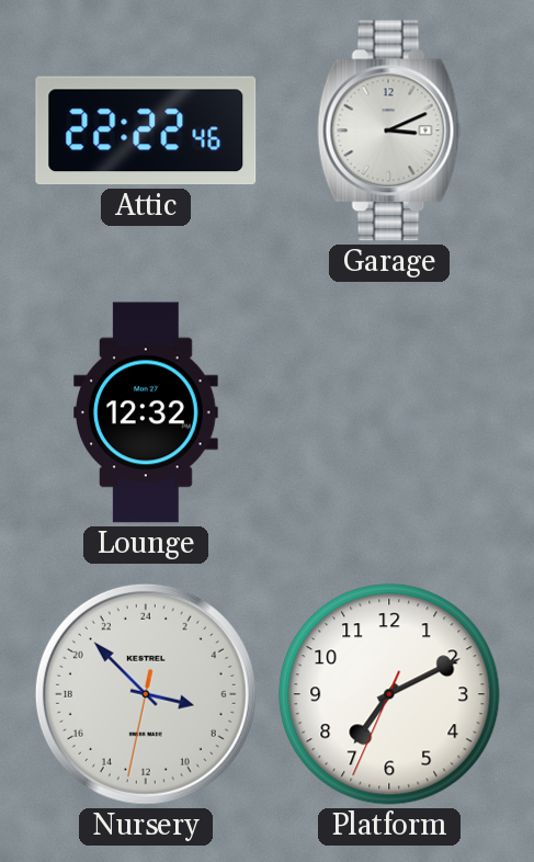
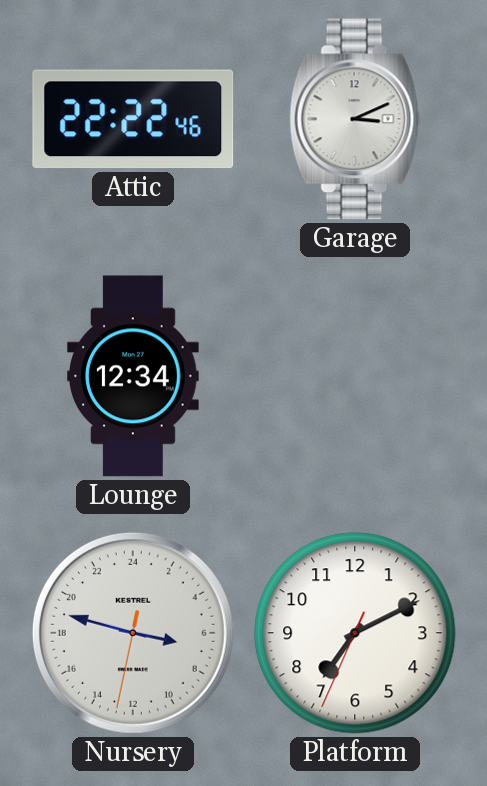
Lounge: 12:32 -> 12:34
Nursery: 6:52 -> 6:47
